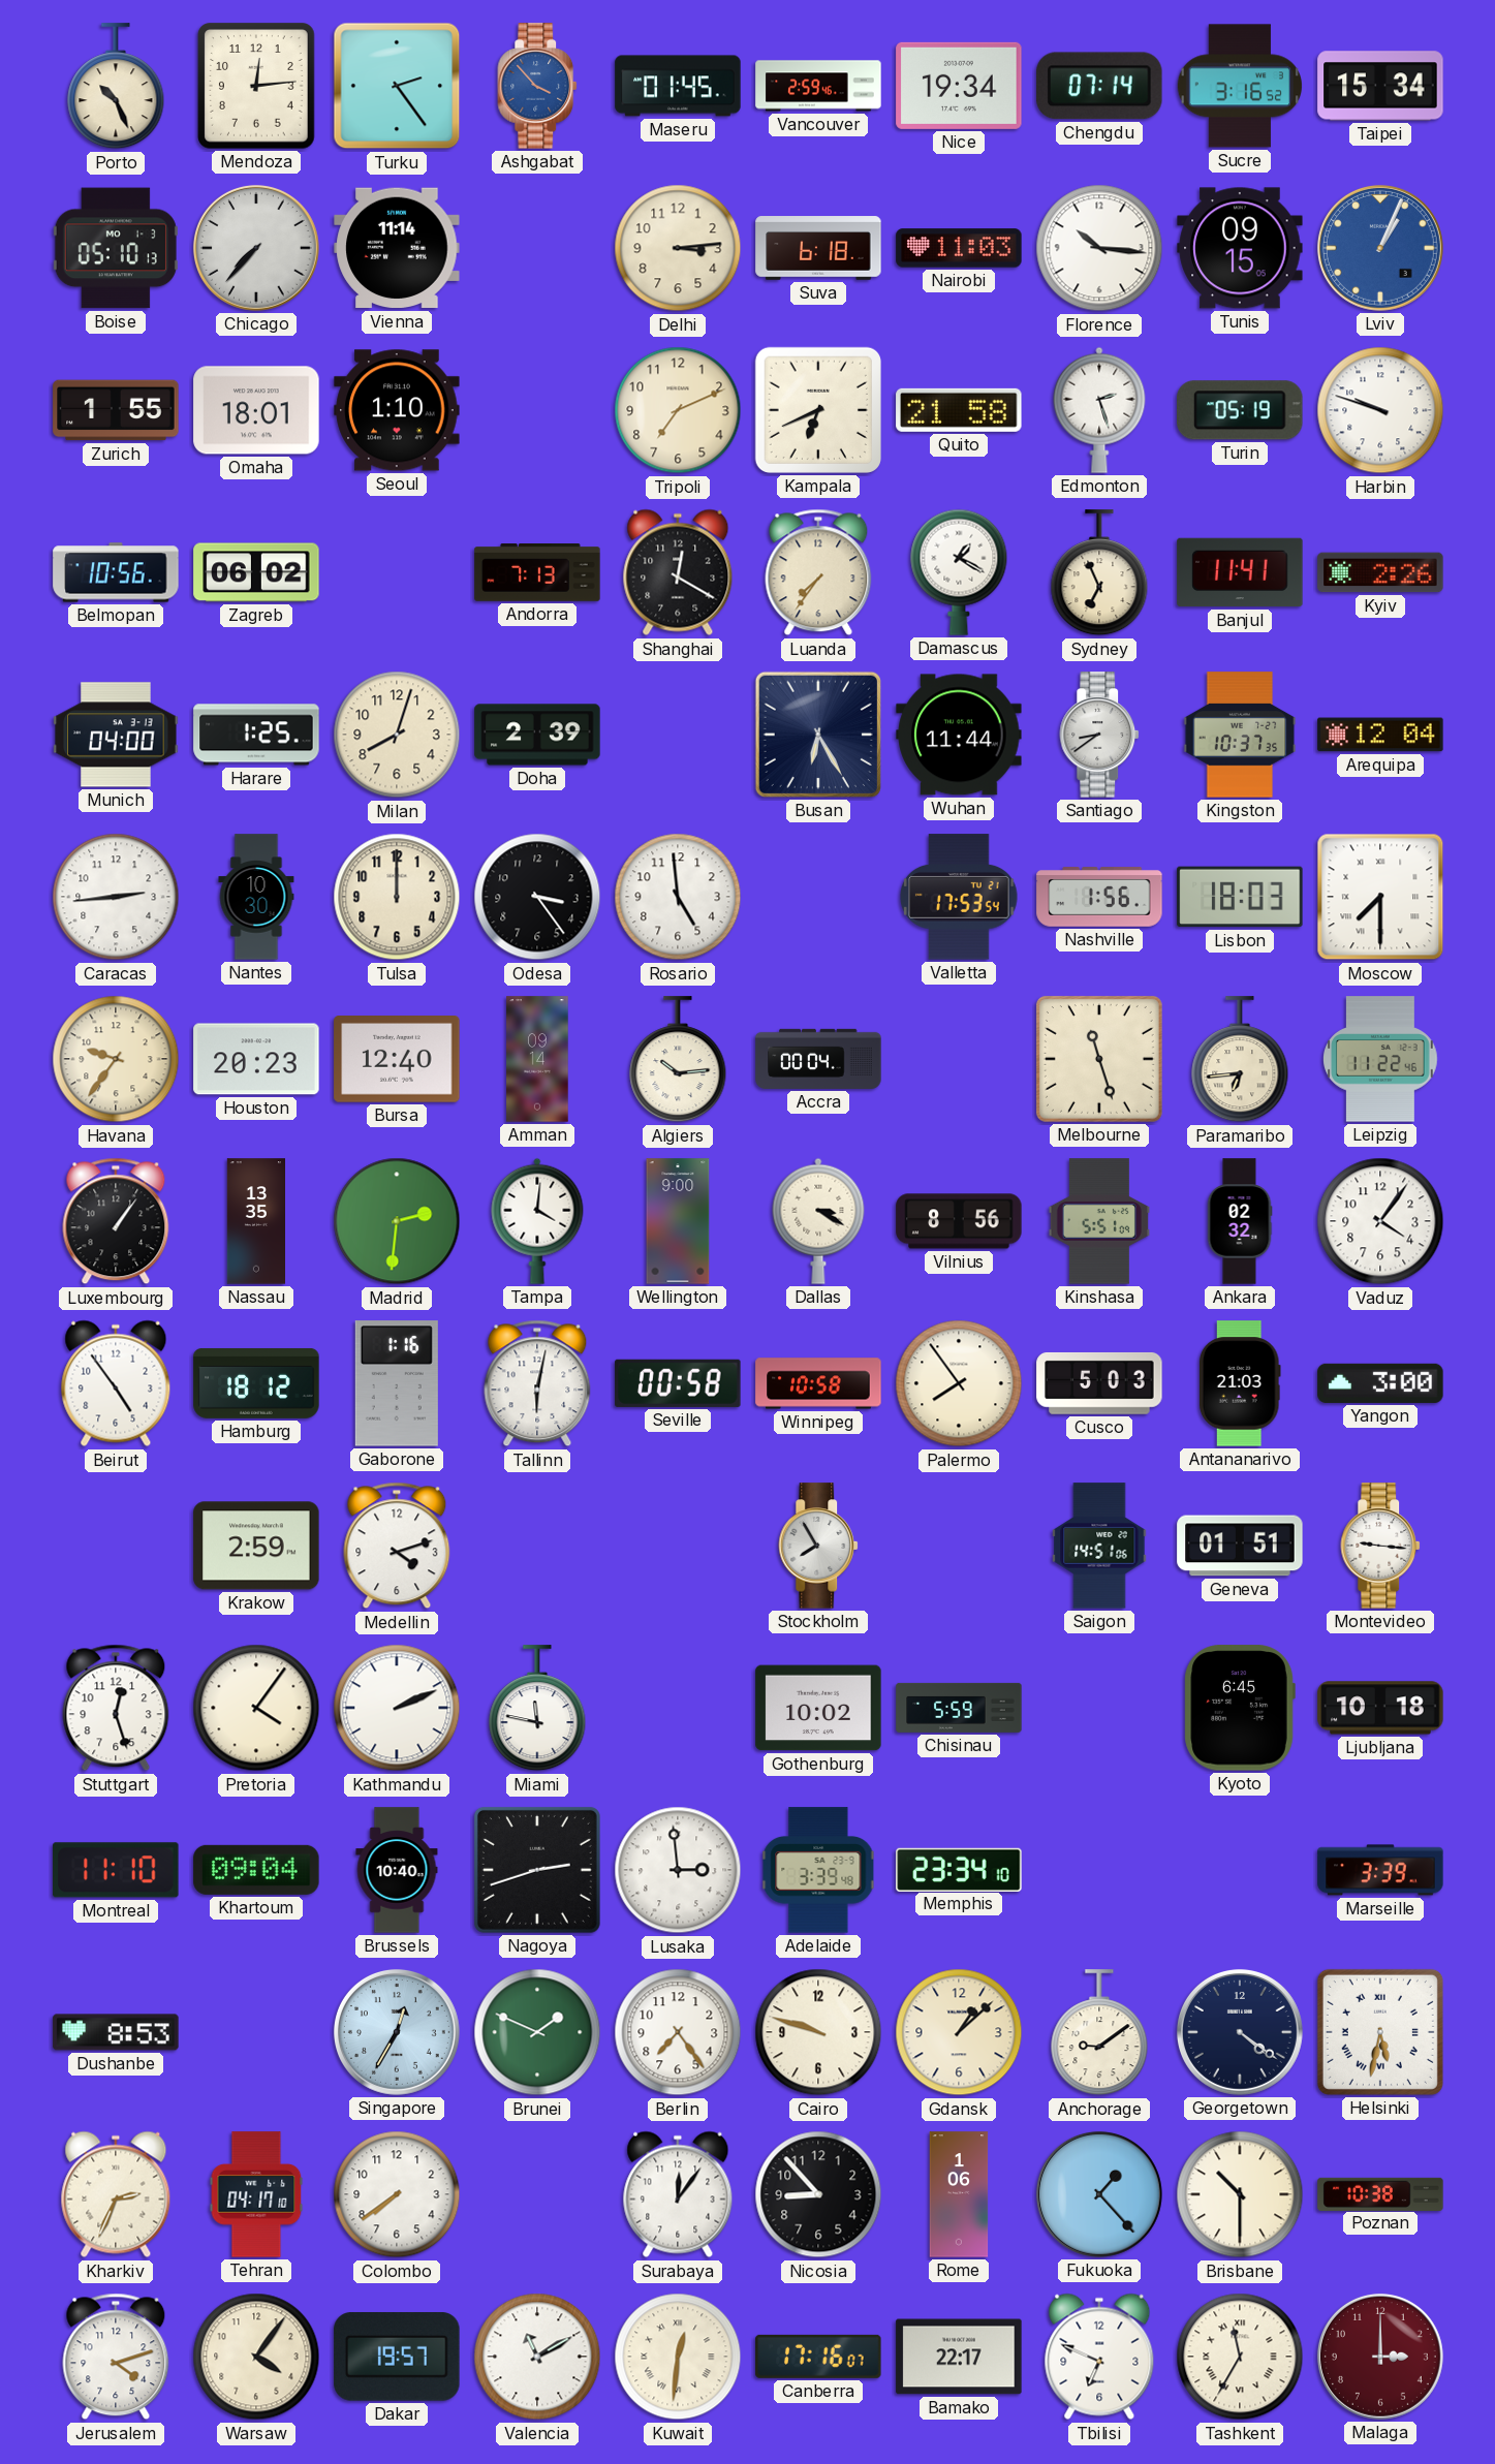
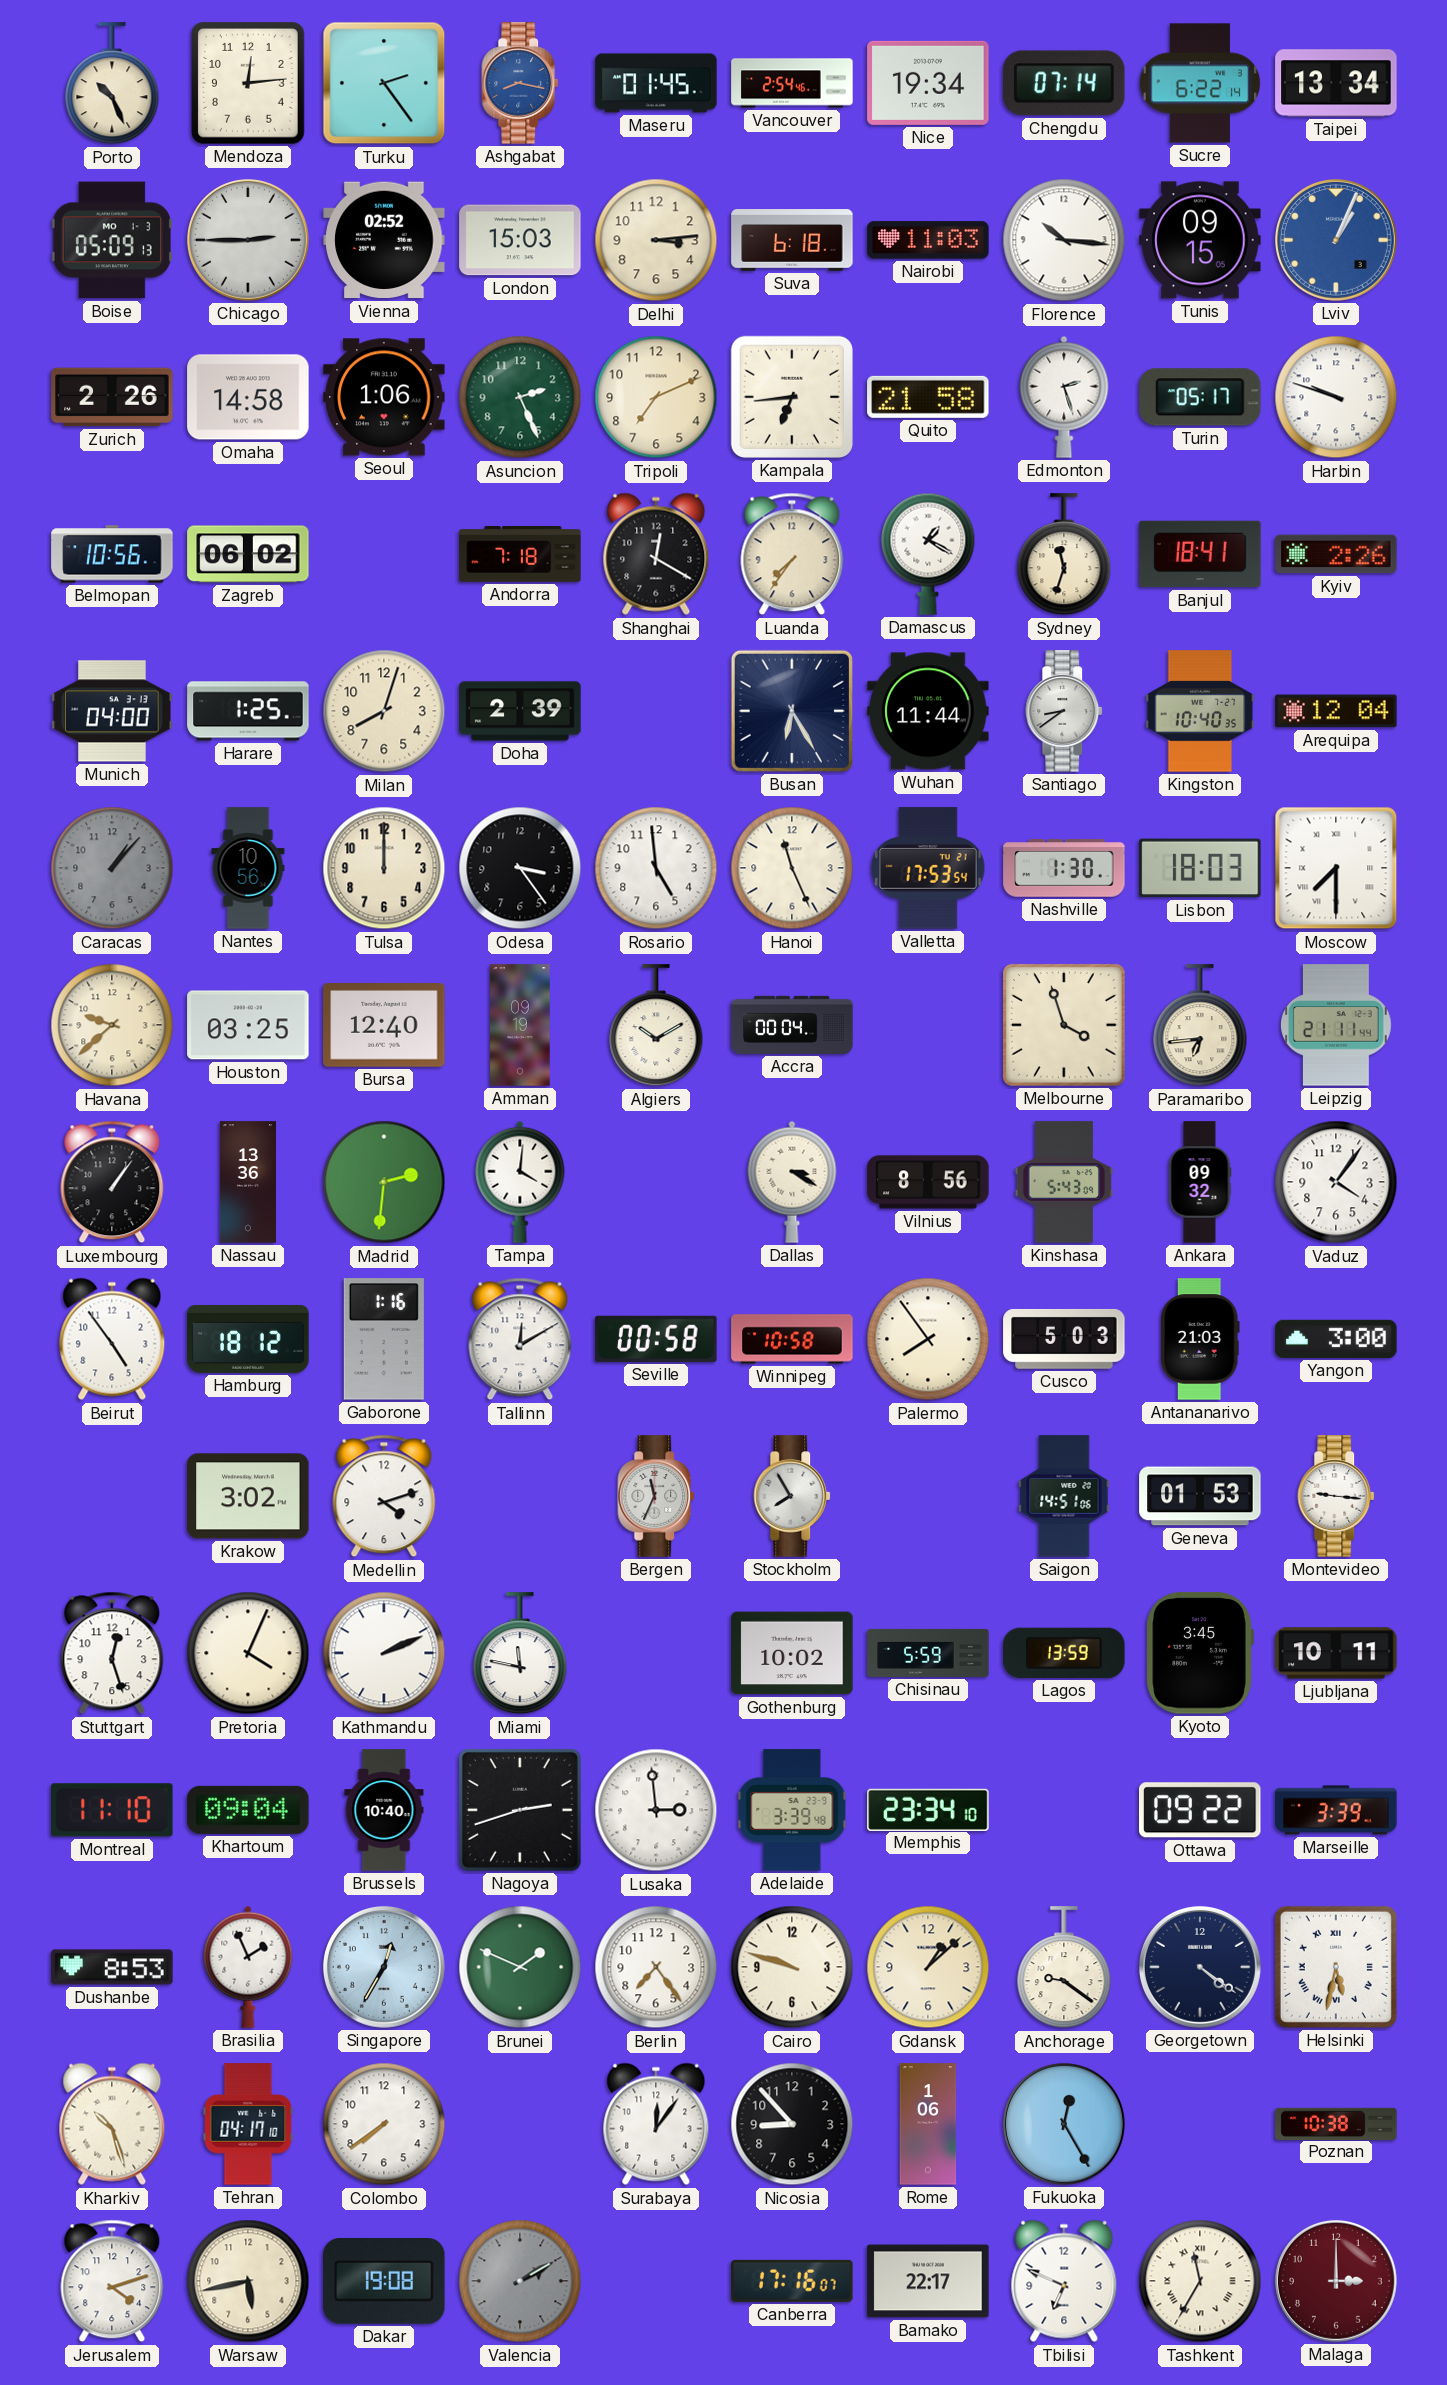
Ashgabat: 3:53 -> 8:17
Vancouver: 2:59 -> 2:54
Sucre: 3:16 -> 6:22
Taipei: 15:34 -> 13:34
Boise: 05:10 -> 05:09
Chicago: 7:37 -> 2:45
Vienna: 11:14 -> 02:52
London: none -> 15:03
Zurich: 1:55 -> 2:26
Omaha: 18:01 -> 14:58
Seoul: 1:10 -> 1:06
Asuncion: none -> 2:26
Kampala: 6:41 -> 6:44
Turin: 05:19 -> 05:17
Andorra: 7:13 -> 7:18
Sydney: 6:56 -> 11:33
Banjul: 11:41 -> 18:41
Kingston: 10:37 -> 10:40
Caracas: 2:44 -> 1:07
Caracas dial: white -> grey
Nantes: 10:30 -> 10:56
Hanoi: none -> 11:26
Nashville: 1:56 -> 1:30
Havana: 9:36 -> 9:38
Houston: 20:23 -> 03:25
Amman: 09:14 -> 09:19
Algiers: 10:14 -> 10:10
Melbourne: 11:27 -> 3:57
Leipzig: 11:22 -> 21:11
Nassau: 13:35 -> 13:36
Wellington: 9:00 -> none
Kinshasa: 5:51 -> 5:43
Ankara: 02:32 -> 09:32
Tallinn: 6:02 -> 12:10
Krakow: 2:59 -> 3:02
Bergen: none -> 11:34
Geneva: 01:51 -> 01:53
Pretoria: 4:06 -> 4:04
Lagos: none -> 13:59
Kyoto: 6:45 -> 3:45
Ljubljana: 10:18 -> 10:11
Ottawa: none -> 09:22
Brasilia: none -> 1:56
Anchorage: 9:09 -> 9:21
Kharkiv: 2:34 -> 10:27
Fukuoka: 1:23 -> 12:25
Brisbane: 10:30 -> none
Warsaw: 4:06 -> 5:43
Dakar: 19:57 -> 19:08
Valencia: 11:10 -> 2:10
Valencia dial: white -> grey
Kuwait: 12:31 -> none
